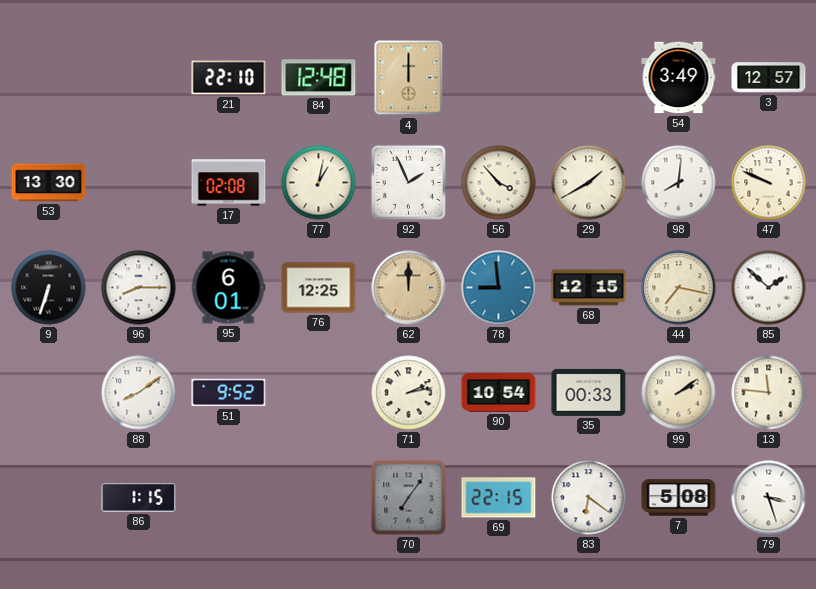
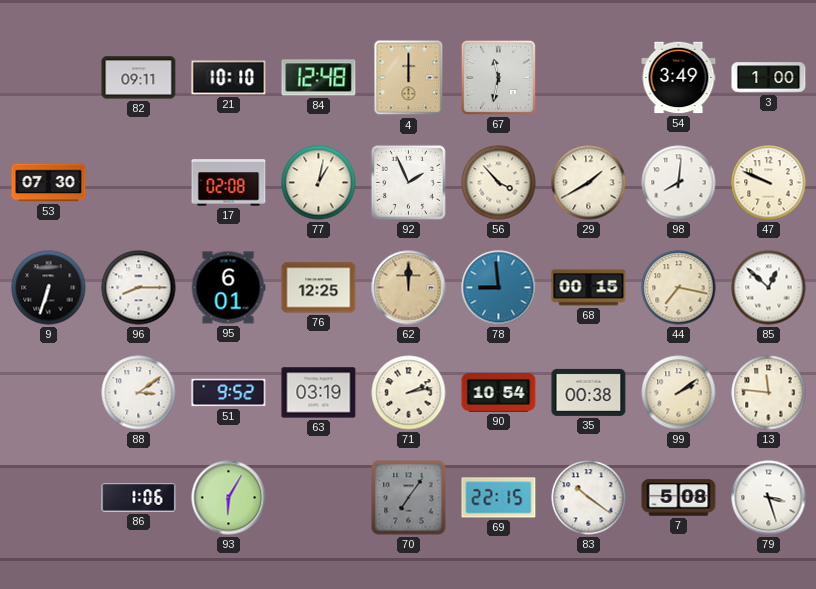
82: none -> 09:11
21: 22:10 -> 10:10
67: none -> 11:32
3: 12:57 -> 1:00
53: 13:30 -> 07:30
68: 12:15 -> 00:15
85: 1:52 -> 12:52
88: 8:09 -> 3:09
63: none -> 03:19
35: 00:33 -> 00:38
86: 1:15 -> 1:06
93: none -> 6:05
83: 6:21 -> 10:21
